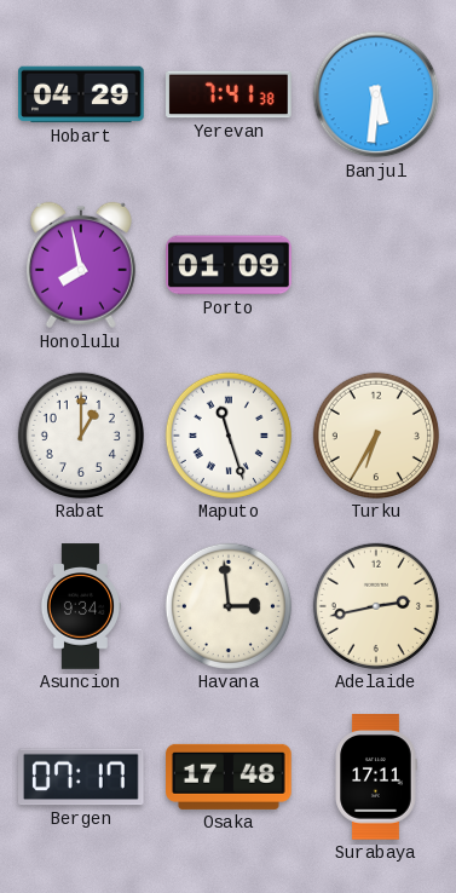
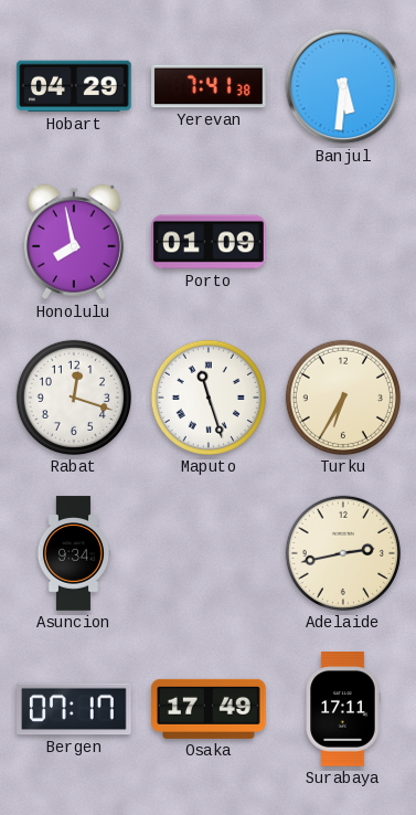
Rabat: 1:00 -> 12:18
Havana: 2:59 -> none
Osaka: 17:48 -> 17:49
